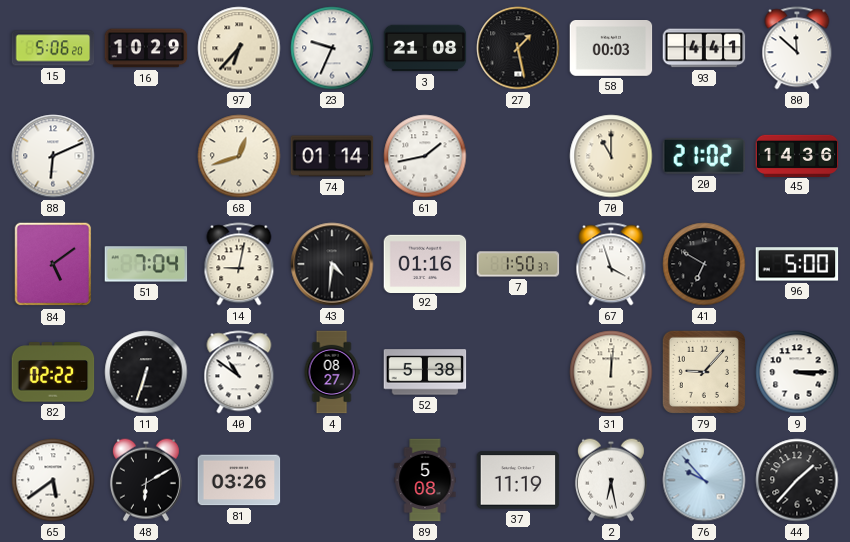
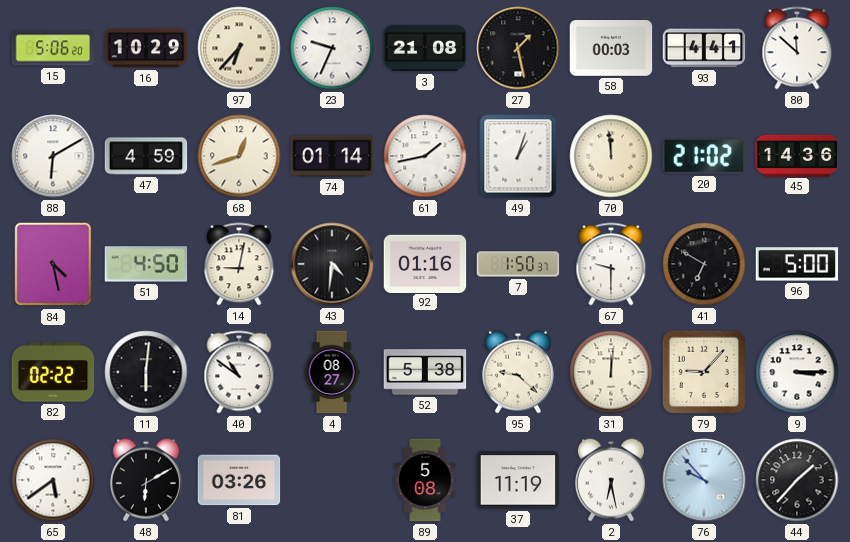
88: 6:11 -> 6:10
47: none -> 4:59
49: none -> 1:03
70: 11:00 -> 11:59
84: 5:09 -> 4:28
51: 7:04 -> 4:50
67: 3:57 -> 9:30
11: 6:33 -> 6:01
95: none -> 9:22
